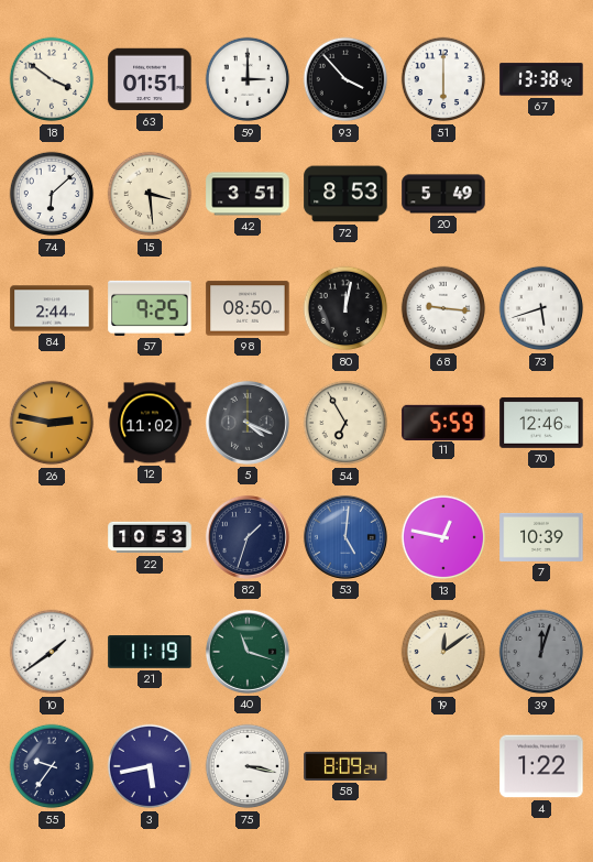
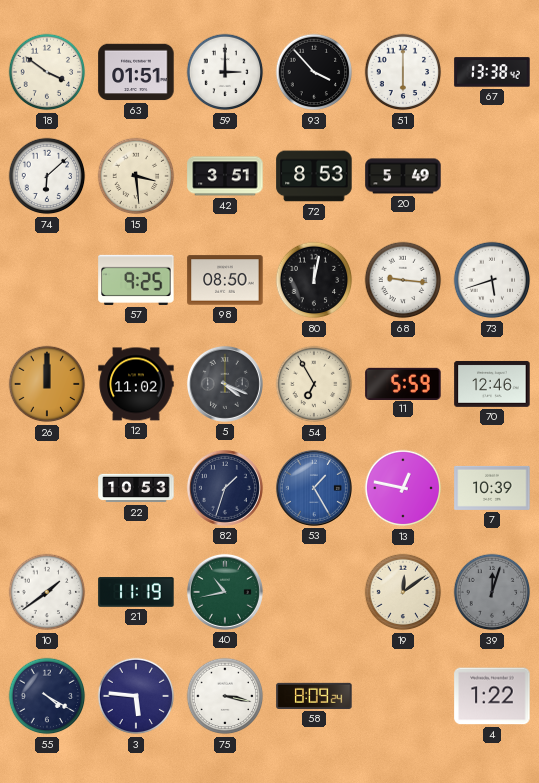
84: 2:44 -> none
26: 2:47 -> 12:00
53: 5:01 -> 1:25
40: 11:18 -> 10:43
55: 9:36 -> 4:20
3: 5:43 -> 5:46
